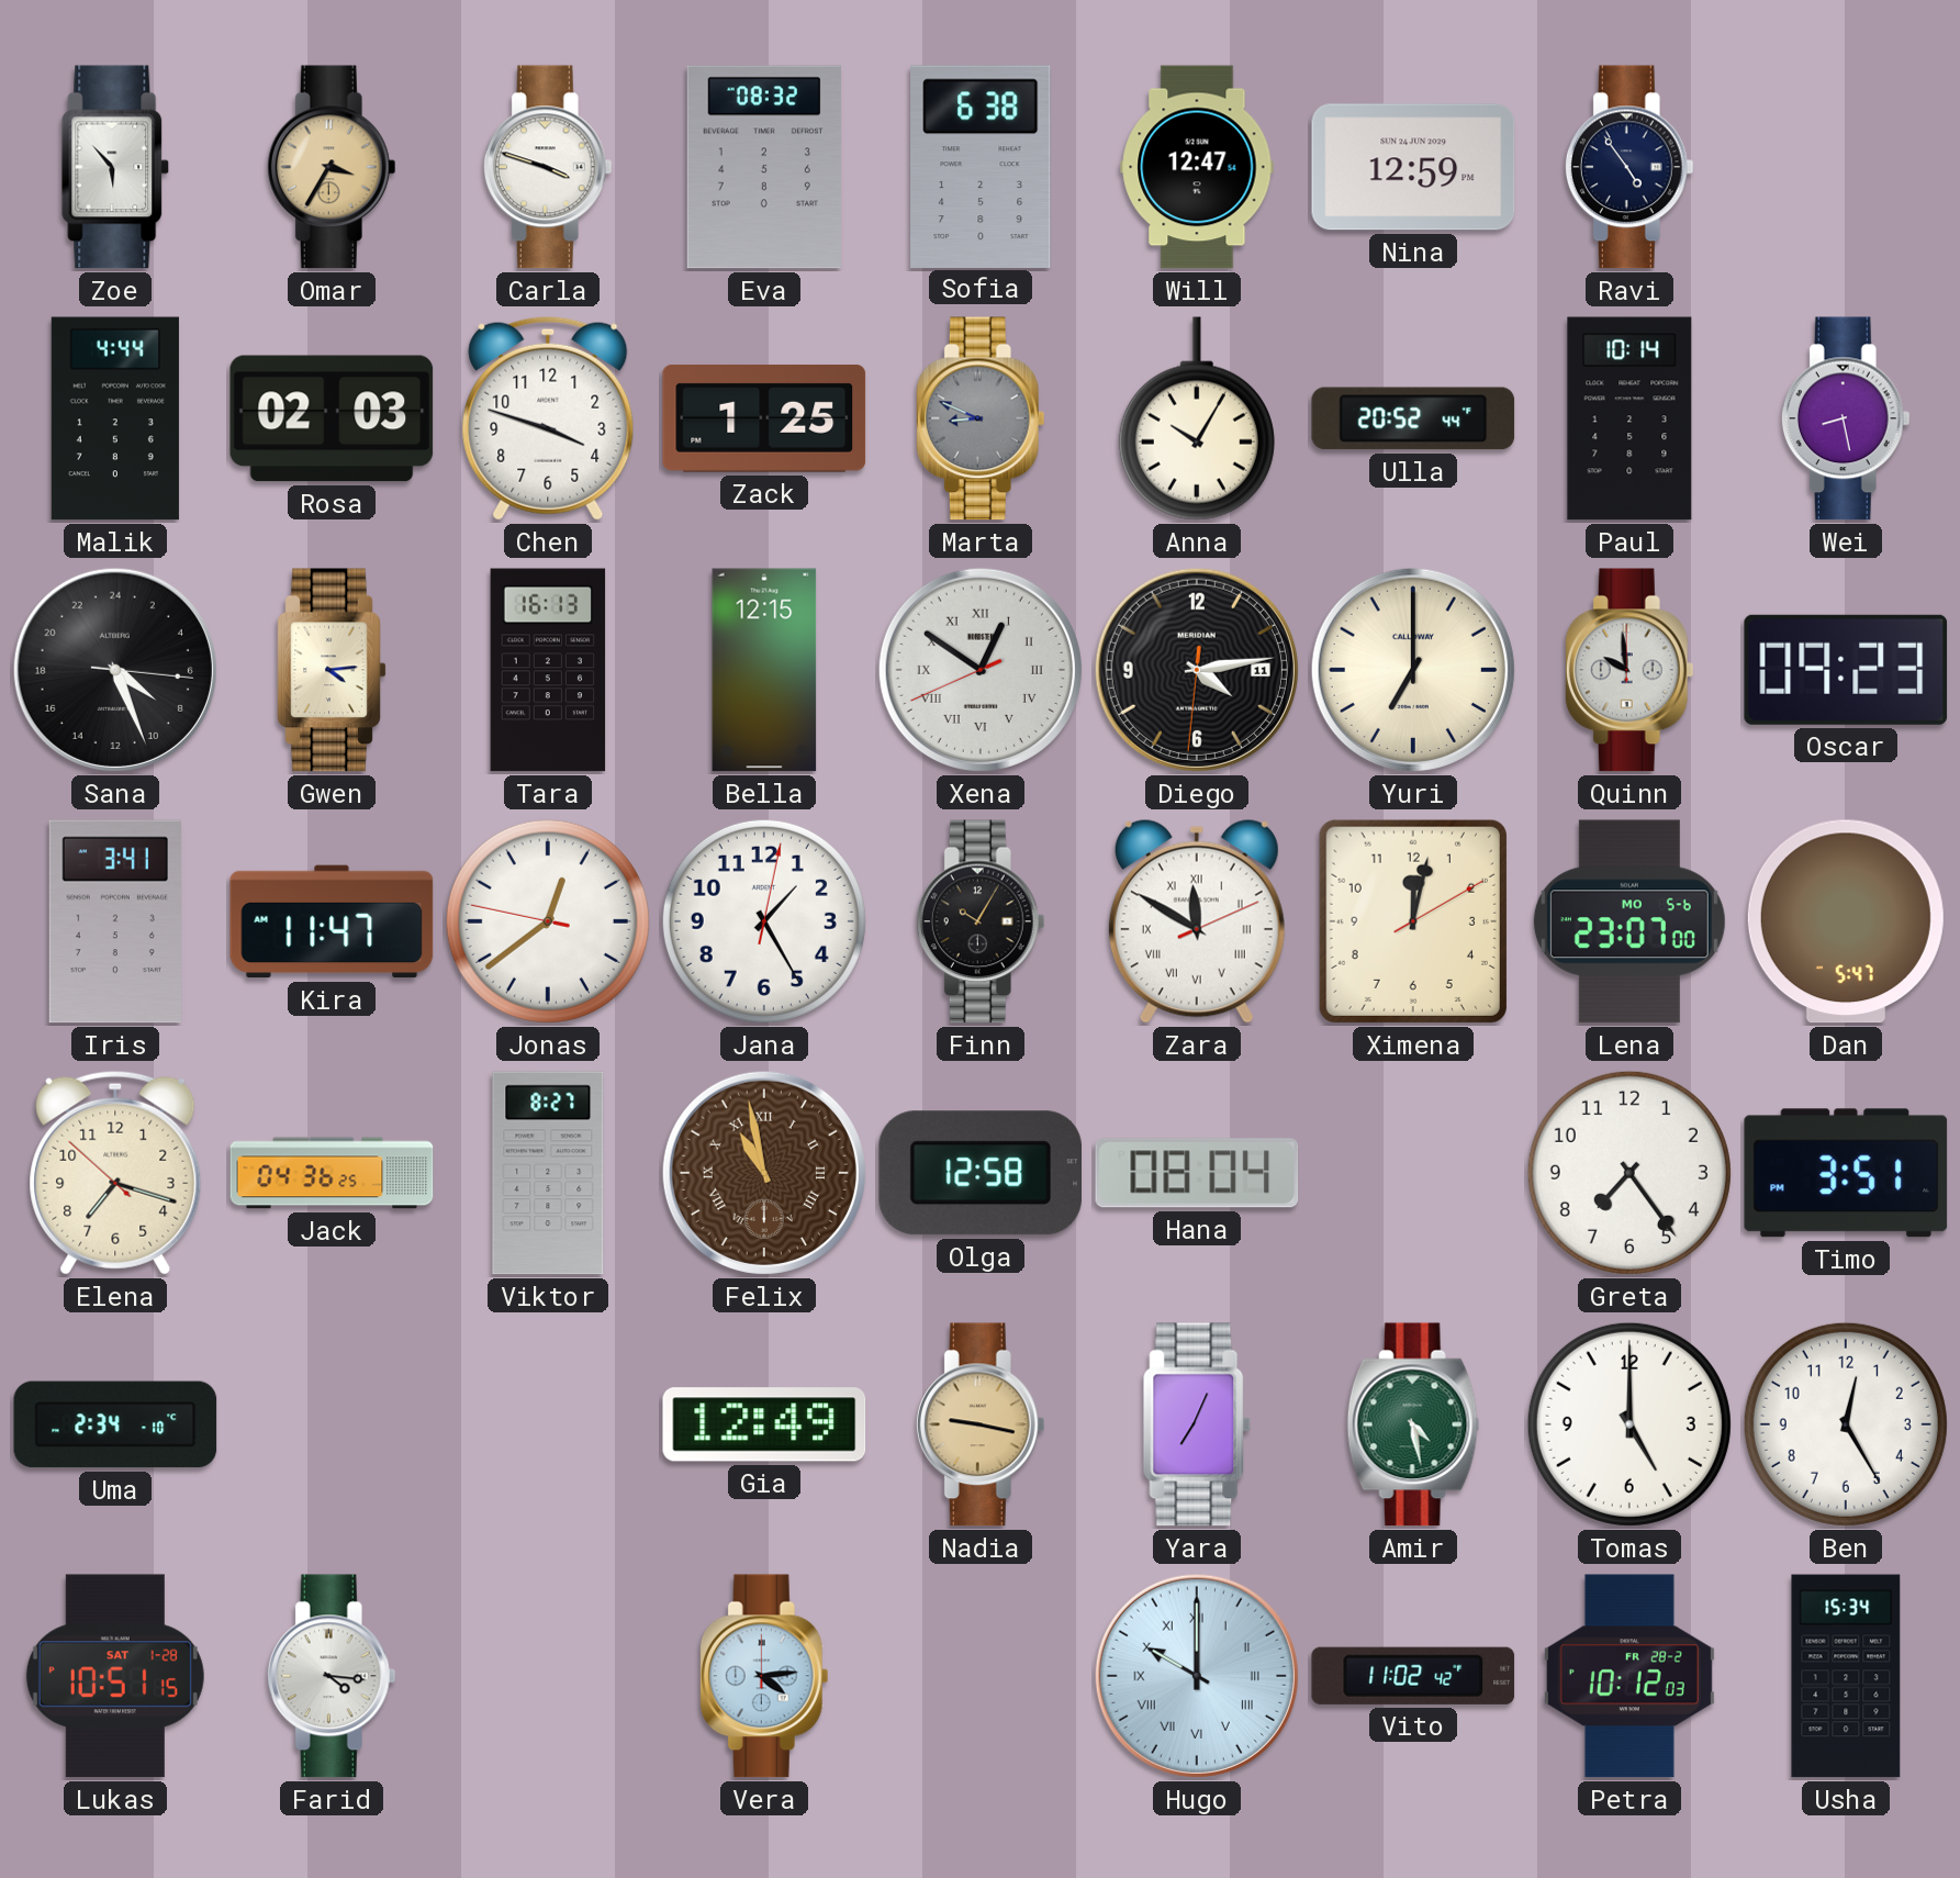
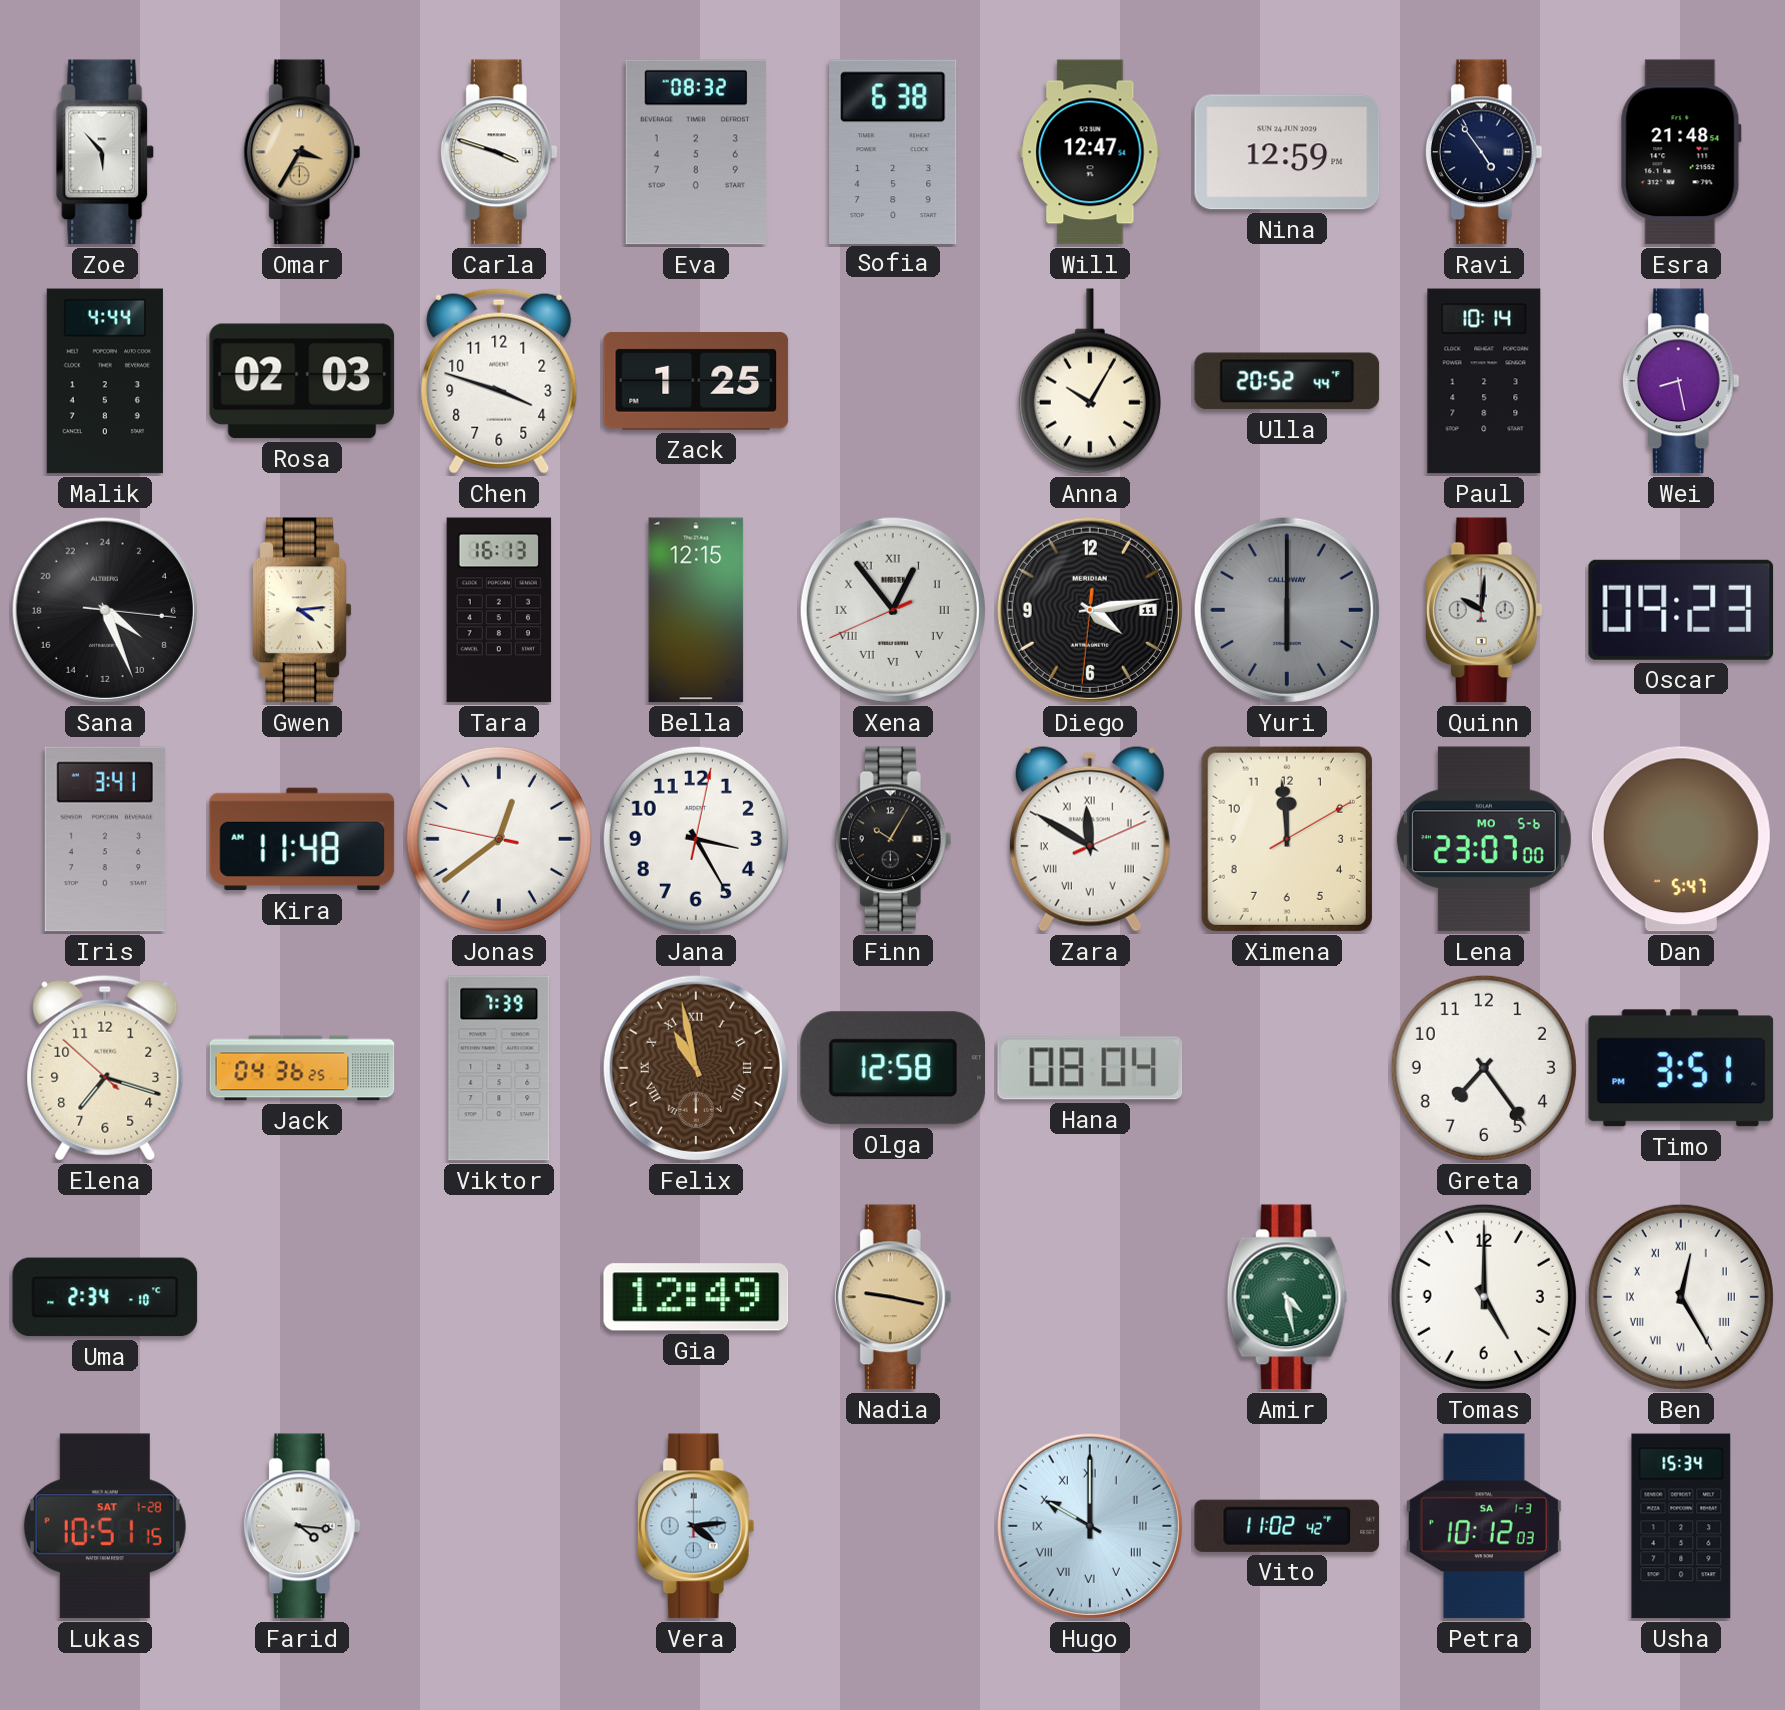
Esra: none -> 21:48
Marta: 8:49 -> none
Xena: 12:50 -> 12:53
Yuri: 7:00 -> 6:00
Yuri dial: cream -> grey
Quinn: 9:59 -> 10:01
Kira: 11:47 -> 11:48
Jana: 1:25 -> 3:25
Ximena: 12:02 -> 11:59
Viktor: 8:27 -> 7:39
Yara: 7:04 -> none
Ben numerals: Arabic -> Roman
Petra date: FR 28-2 -> SA 1-3
